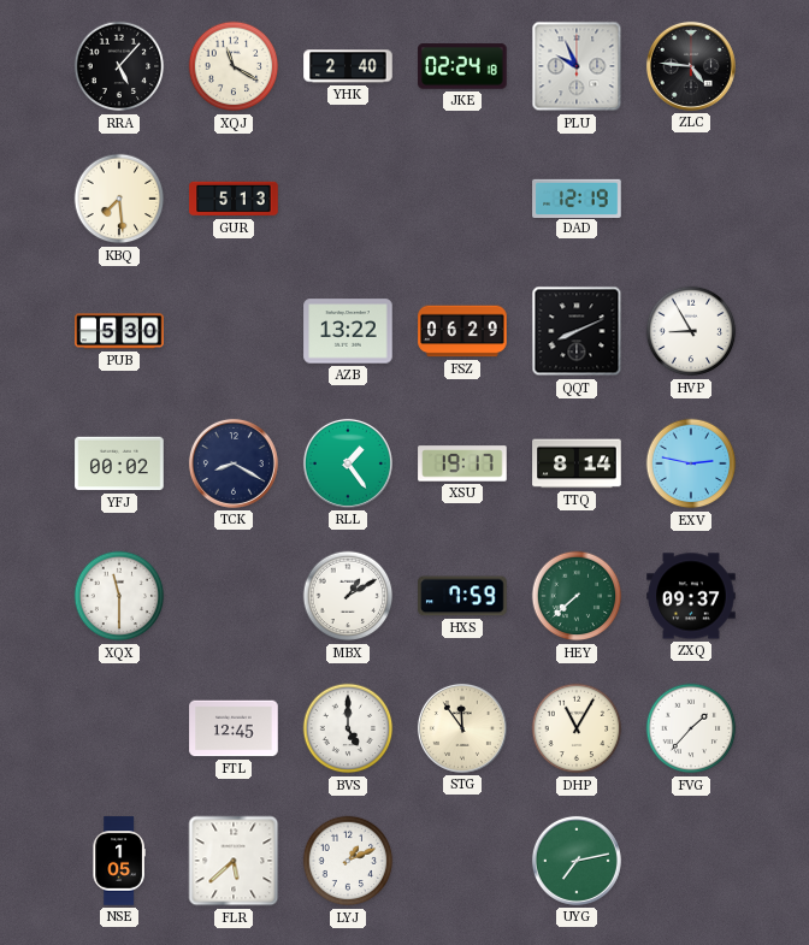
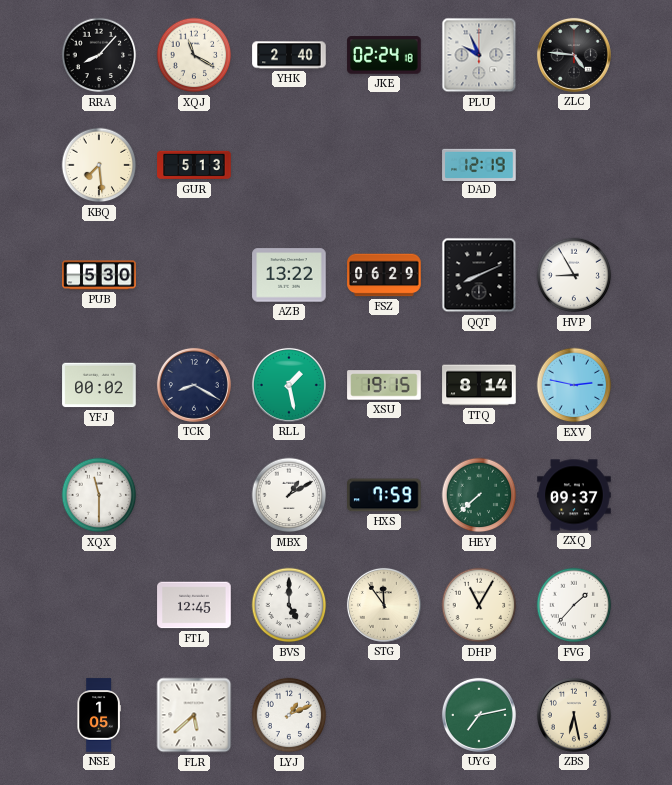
RRA: 5:07 -> 8:07
RLL: 1:24 -> 1:28
XSU: 19:17 -> 19:15
ZBS: none -> 6:28
